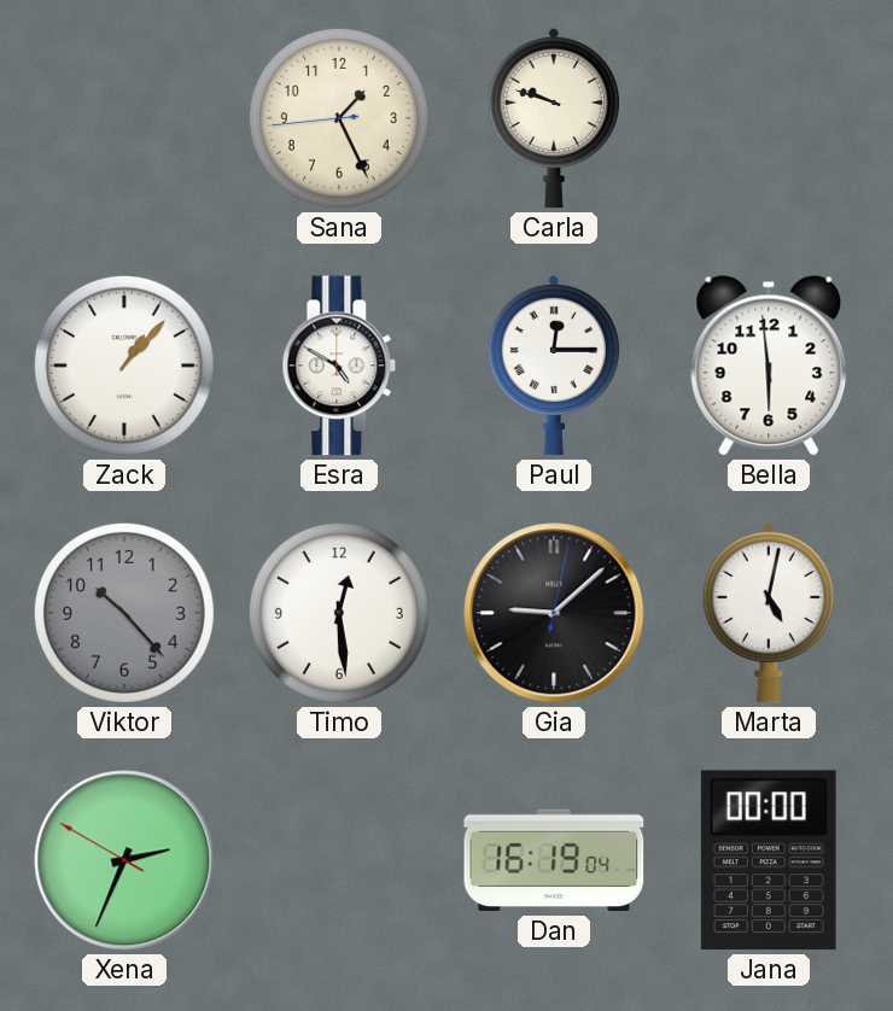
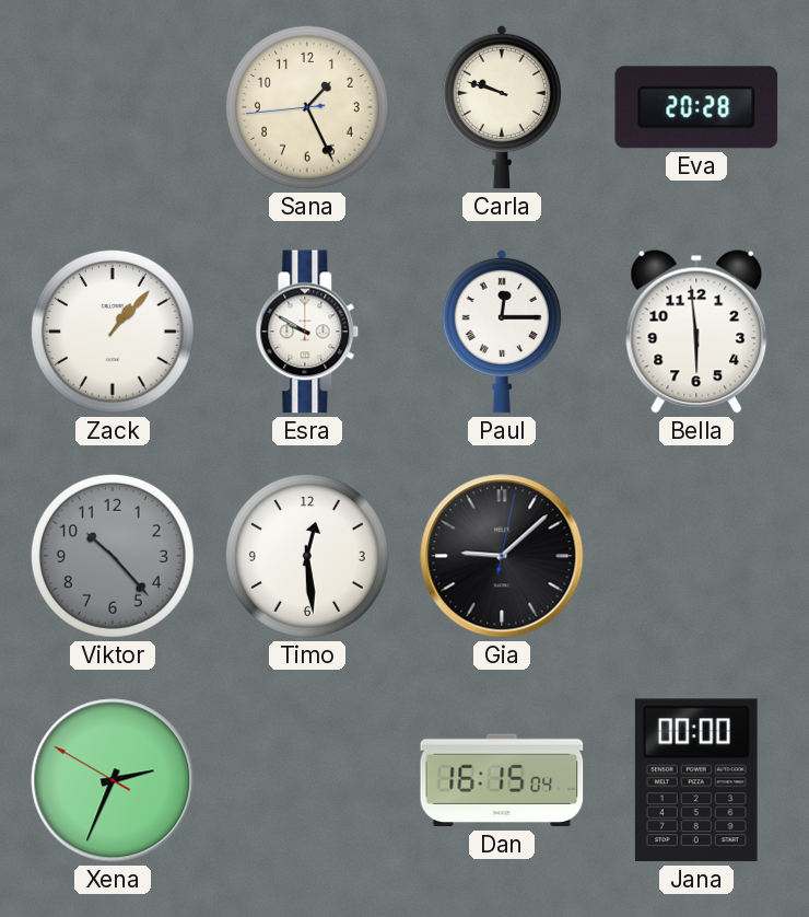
Eva: none -> 20:28
Esra: 4:50 -> 9:50
Marta: 5:02 -> none
Dan: 16:19 -> 16:15
